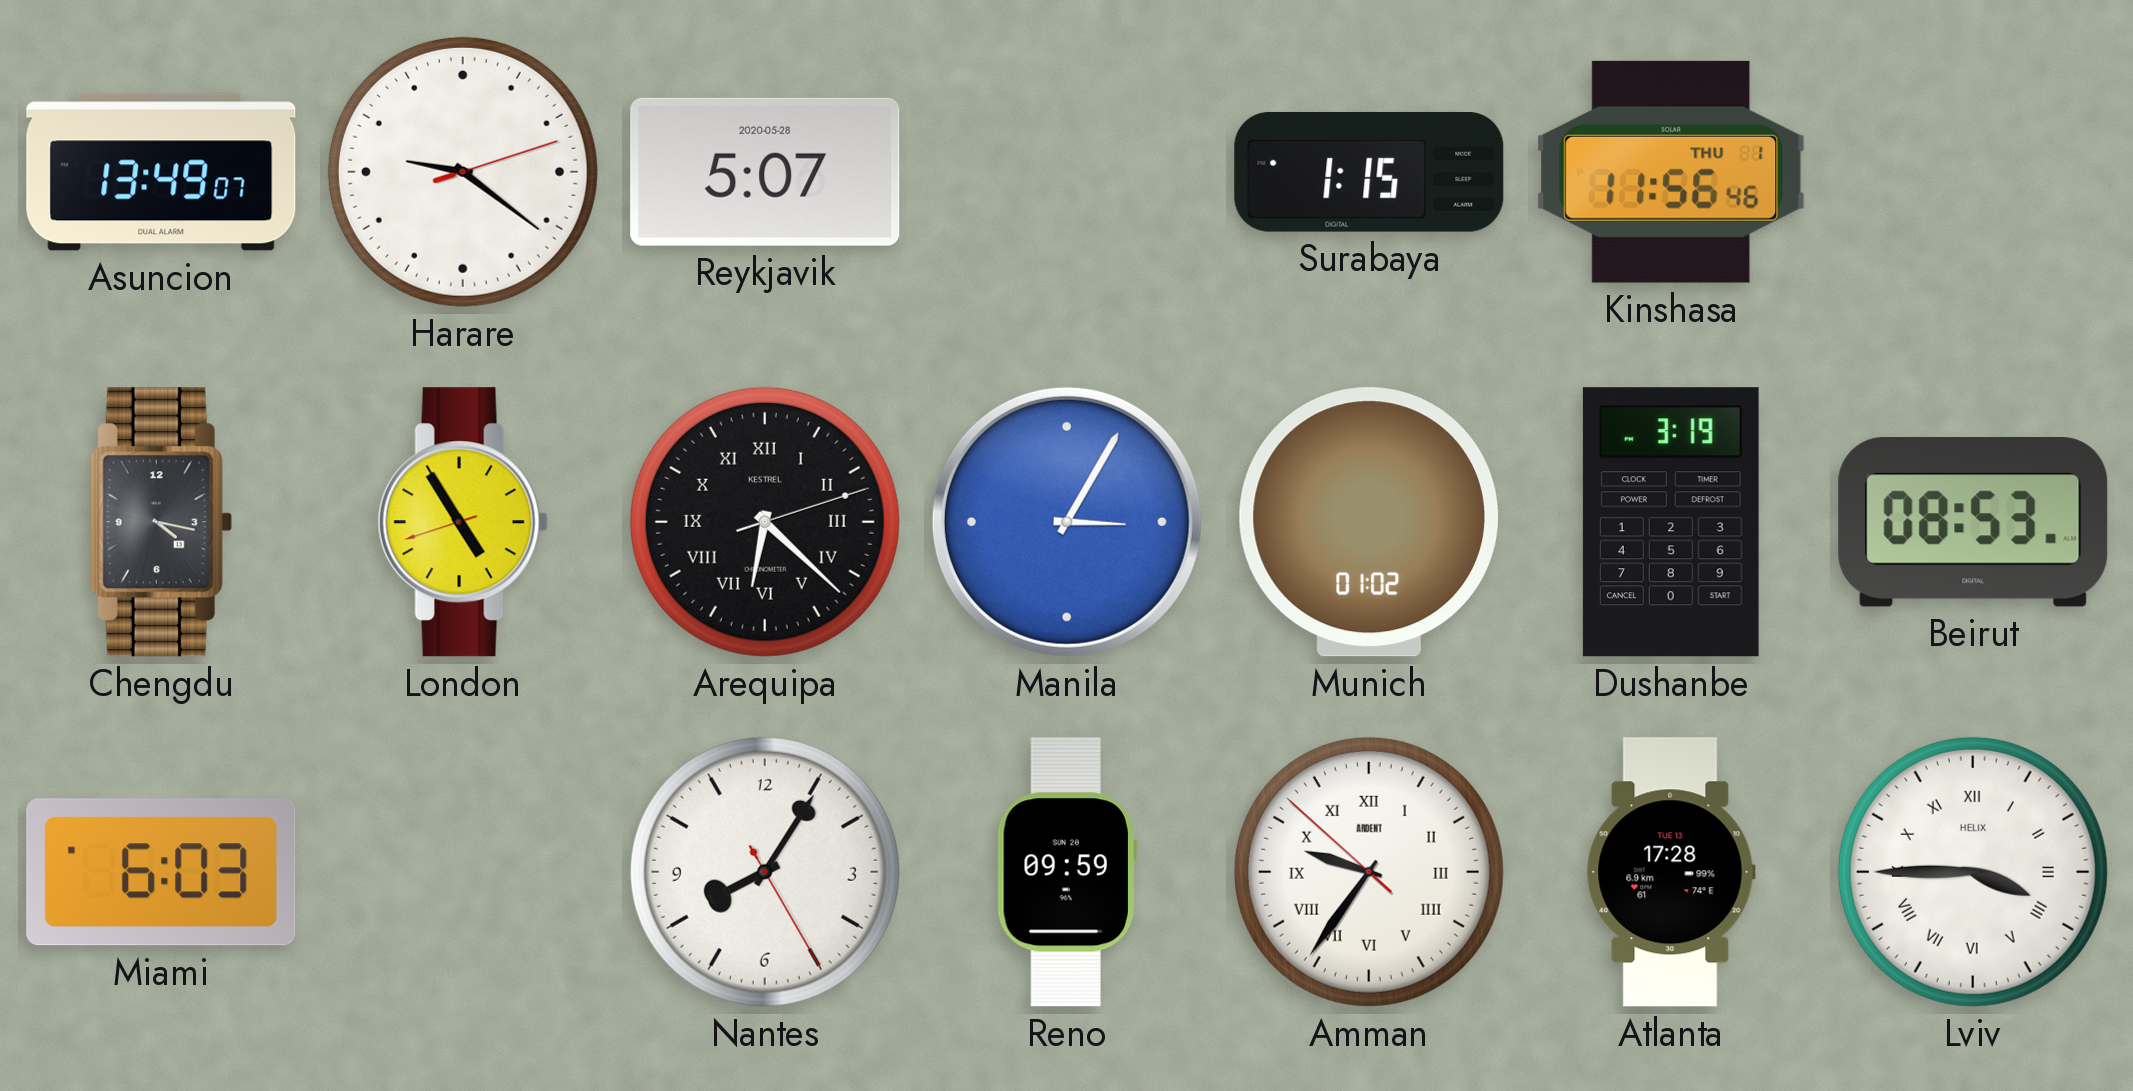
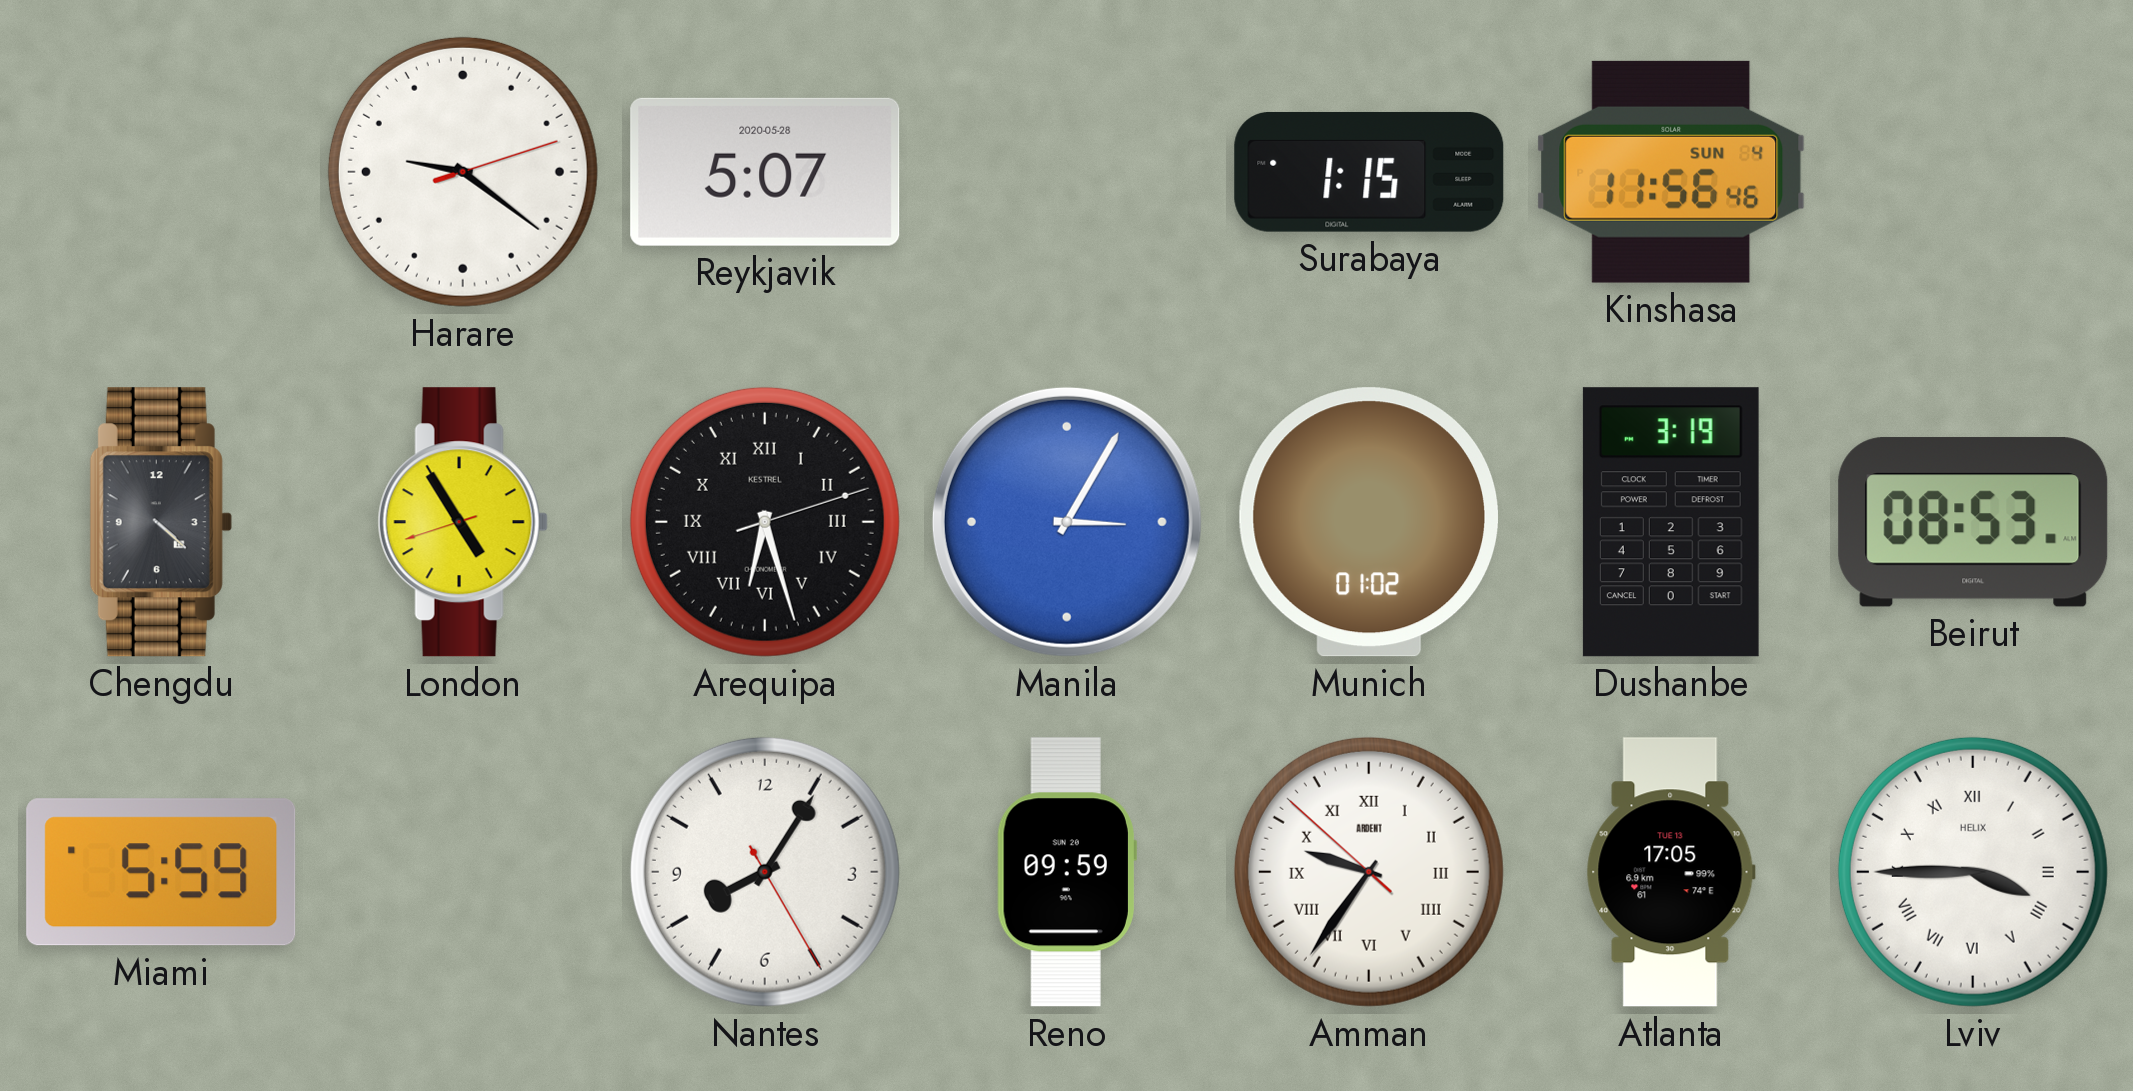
Asuncion: 13:49 -> none
Kinshasa date: THU 1 -> SUN 4
Chengdu: 4:17 -> 4:22
Arequipa: 6:22 -> 6:27
Miami: 6:03 -> 5:59
Atlanta: 17:28 -> 17:05
